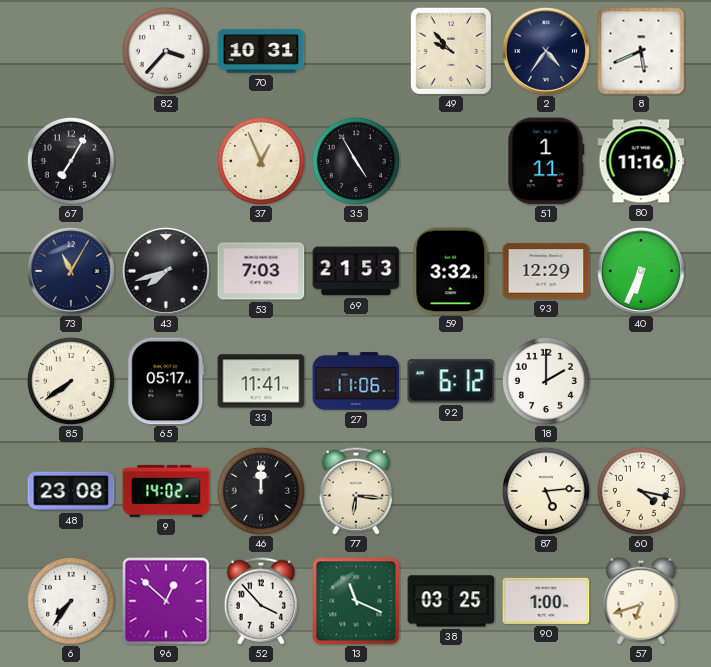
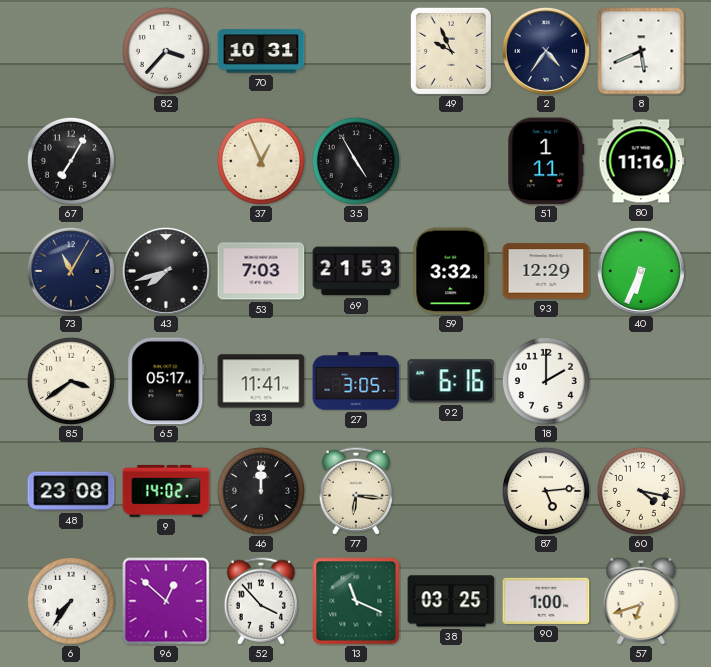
49: 9:53 -> 9:56
85: 7:39 -> 3:39
27: 11:06 -> 3:05
92: 6:12 -> 6:16
